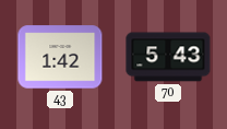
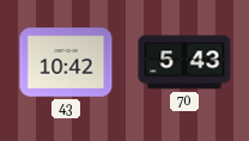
43: 1:42 -> 10:42
